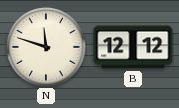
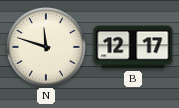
B: 12:12 -> 12:17
